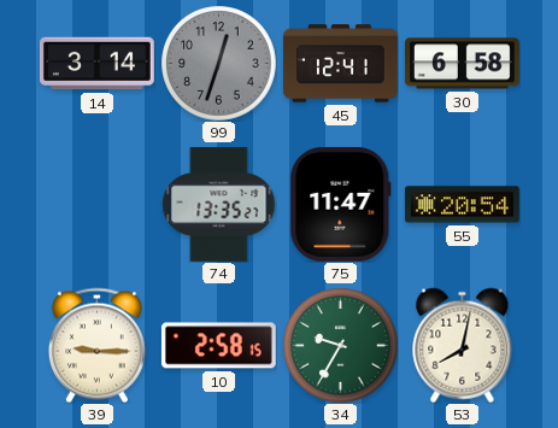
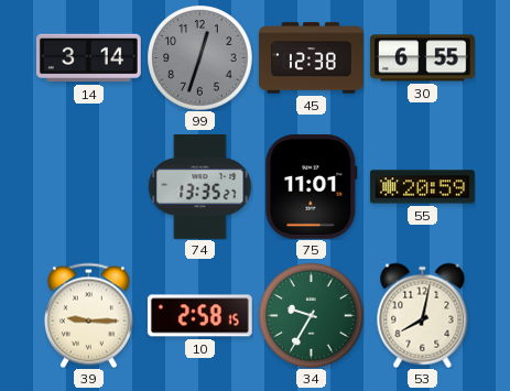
45: 12:41 -> 12:38
30: 6:58 -> 6:55
75: 11:47 -> 11:01
55: 20:54 -> 20:59
